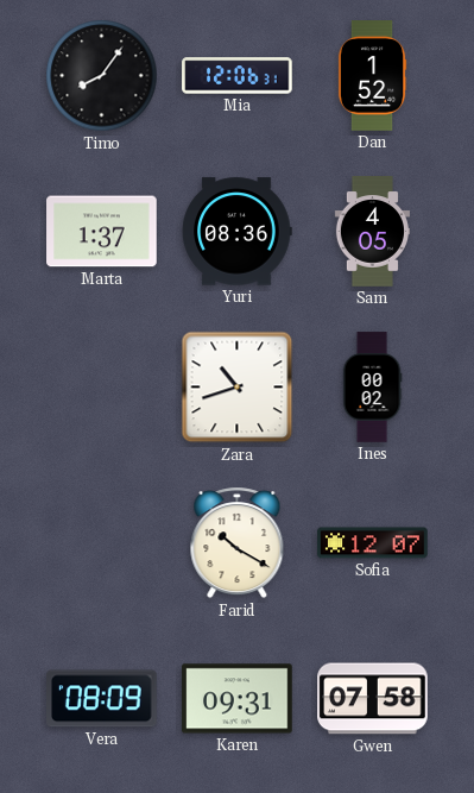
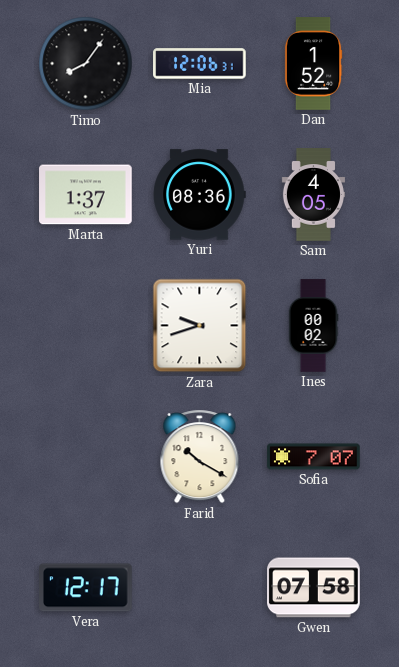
Zara: 10:42 -> 9:42
Sofia: 12:07 -> 7:07
Vera: 08:09 -> 12:17
Karen: 09:31 -> none
